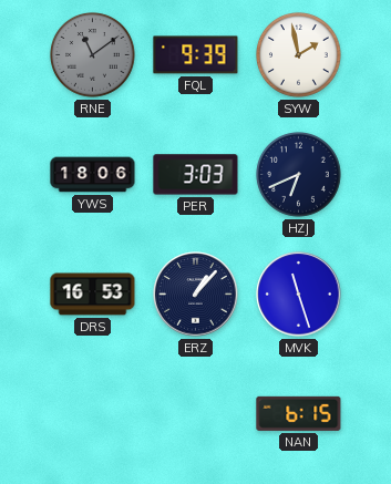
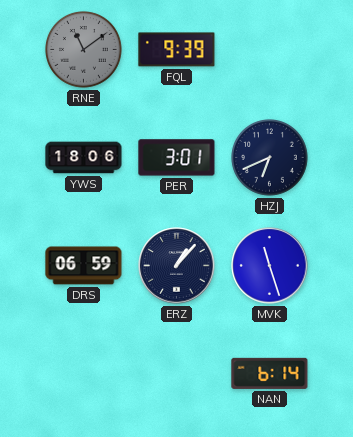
SYW: 1:58 -> none
PER: 3:03 -> 3:01
DRS: 16:53 -> 06:59
NAN: 6:15 -> 6:14
